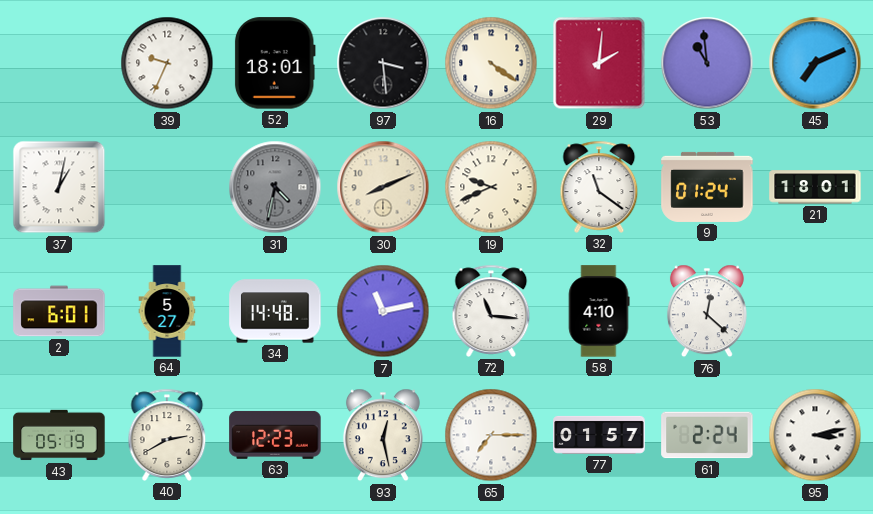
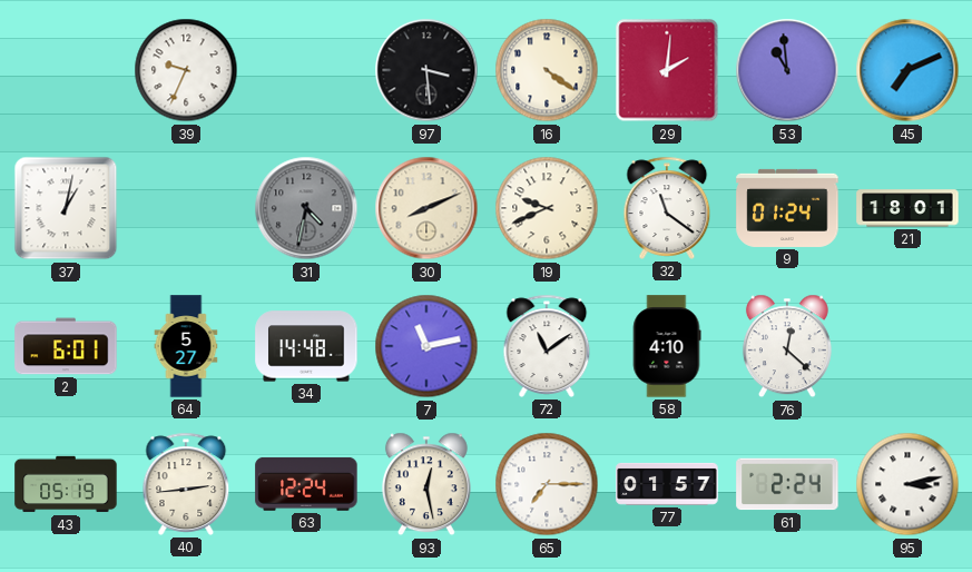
52: 18:01 -> none
72: 11:16 -> 11:09
40: 2:40 -> 2:44
63: 12:23 -> 12:24
